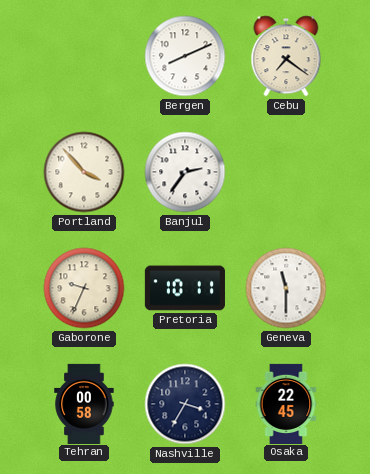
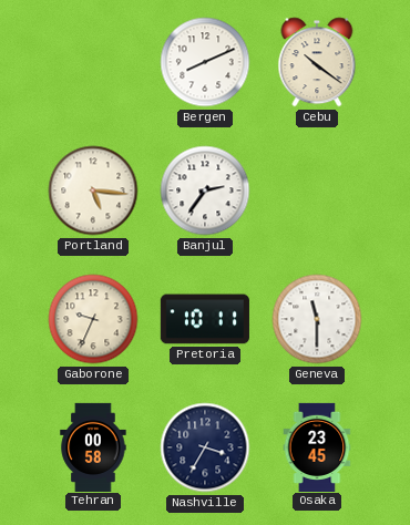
Cebu: 7:21 -> 10:21
Portland: 3:53 -> 5:16
Osaka: 22:45 -> 23:45
